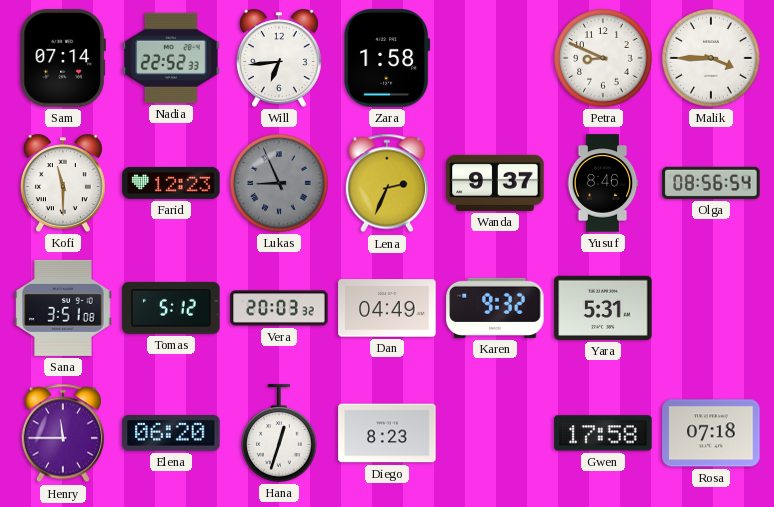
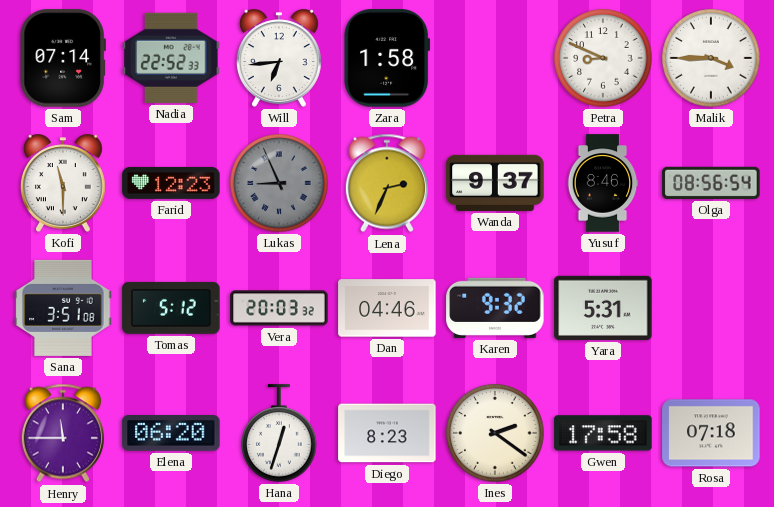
Dan: 04:49 -> 04:46
Ines: none -> 2:21
